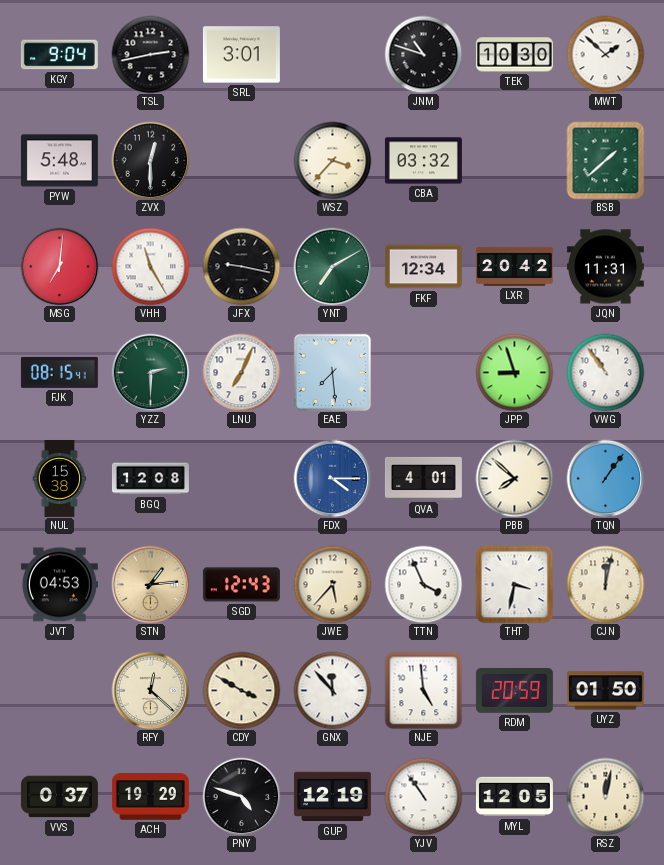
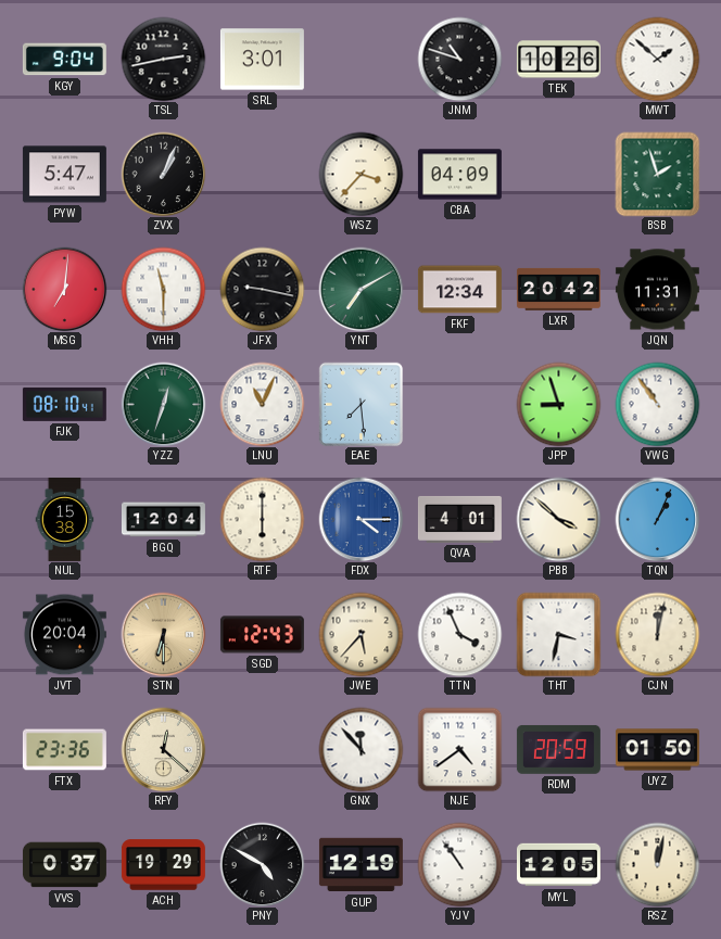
TEK: 10:30 -> 10:26
PYW: 5:48 -> 5:47
ZVX: 12:30 -> 1:04
CBA: 03:32 -> 04:09
BSB: 1:38 -> 1:57
VHH: 11:25 -> 11:30
FJK: 08:15 -> 08:10
YZZ: 2:30 -> 12:33
LNU: 7:04 -> 11:04
BGQ: 12:08 -> 12:04
RTF: none -> 6:00
PBB: 7:52 -> 3:52
TQN: 1:06 -> 1:04
JVT: 04:53 -> 20:04
STN: 1:14 -> 6:30
FTX: none -> 23:36
CDY: 3:50 -> none
NJE: 4:59 -> 4:39
PNY: 4:48 -> 4:50
